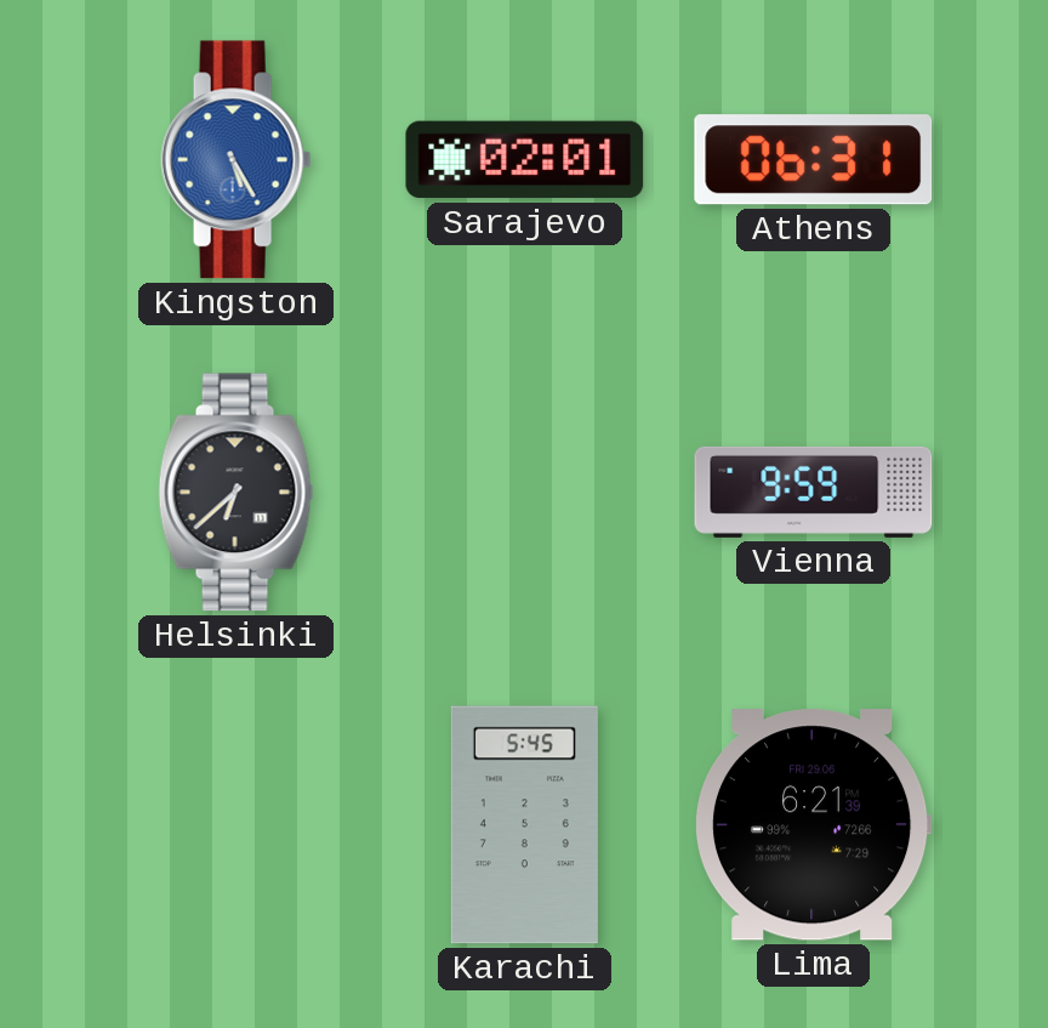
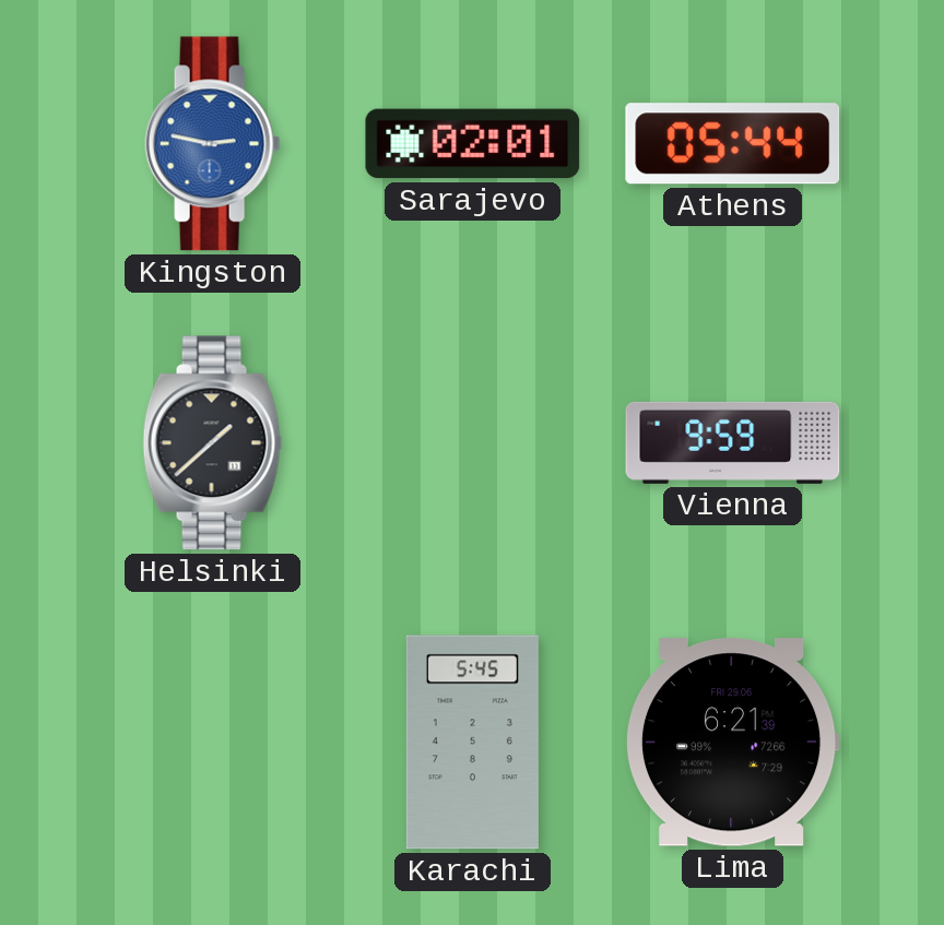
Kingston: 5:25 -> 2:47
Athens: 06:31 -> 05:44
Helsinki: 6:38 -> 1:38
